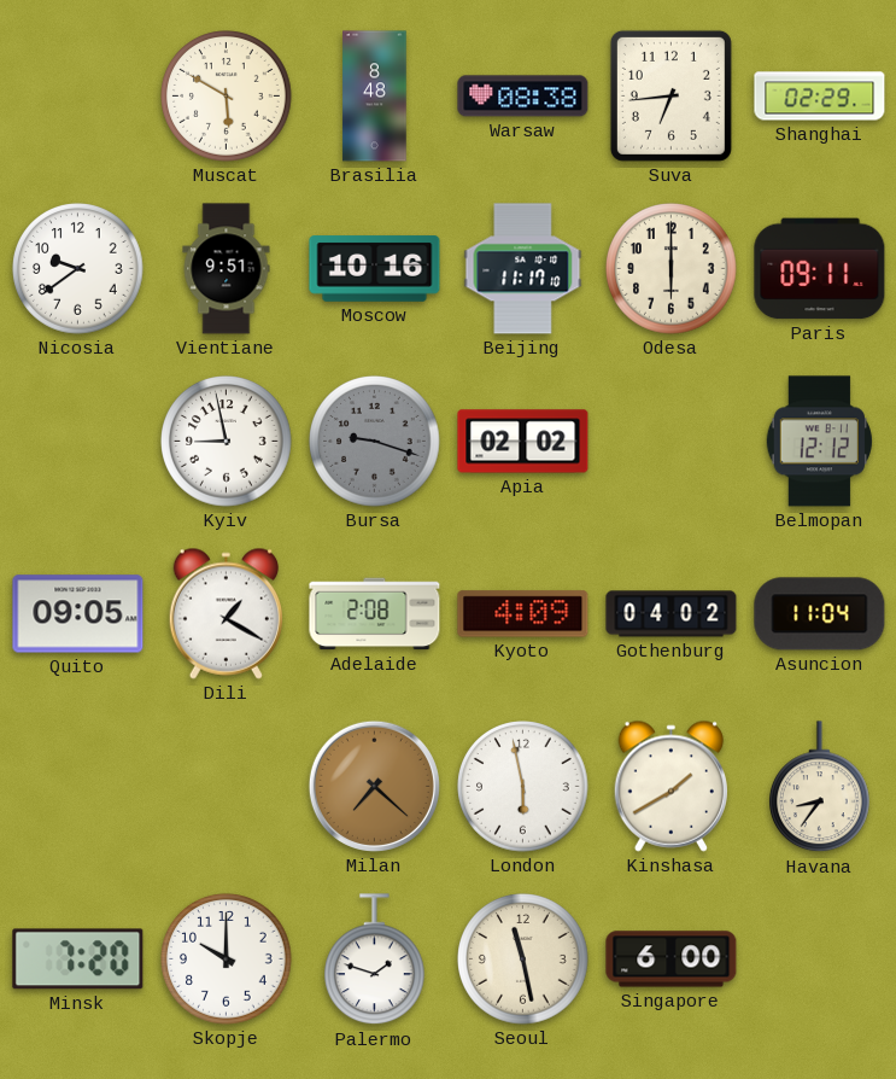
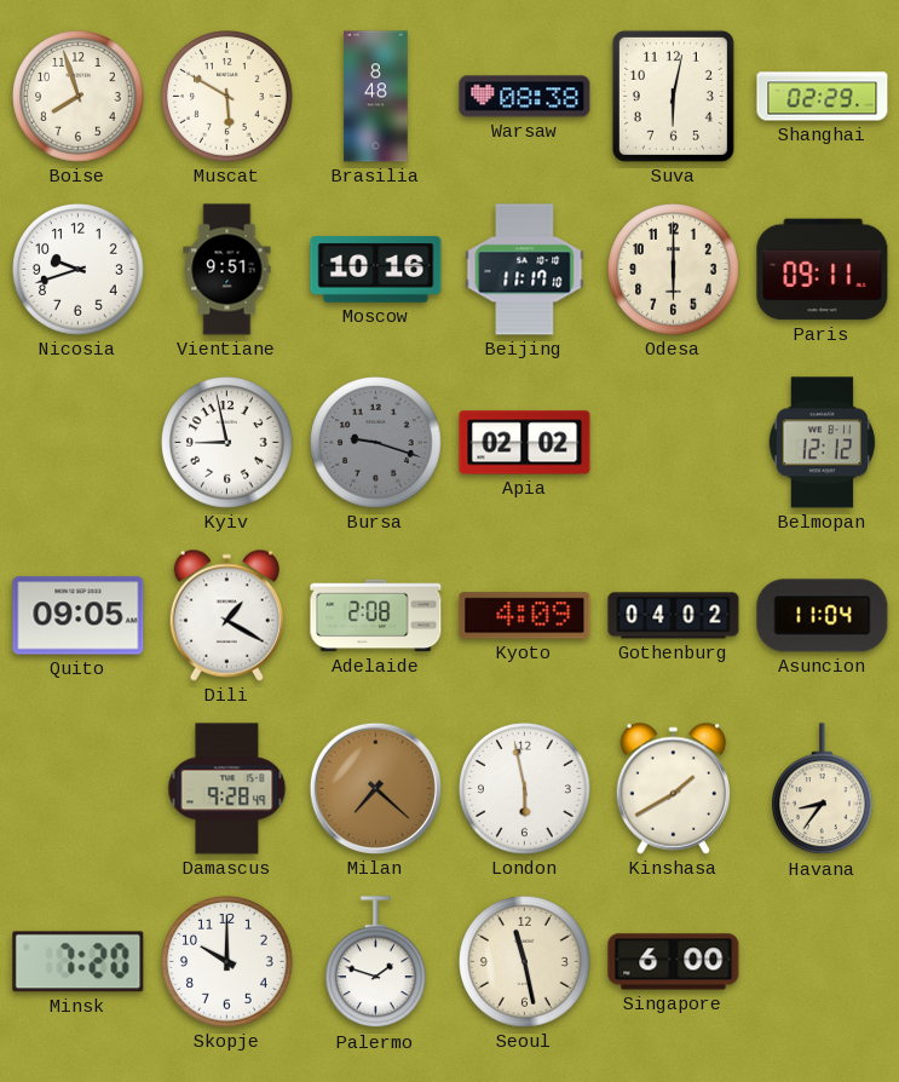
Boise: none -> 7:57
Suva: 6:44 -> 6:02
Nicosia: 9:39 -> 9:42
Damascus: none -> 9:28
